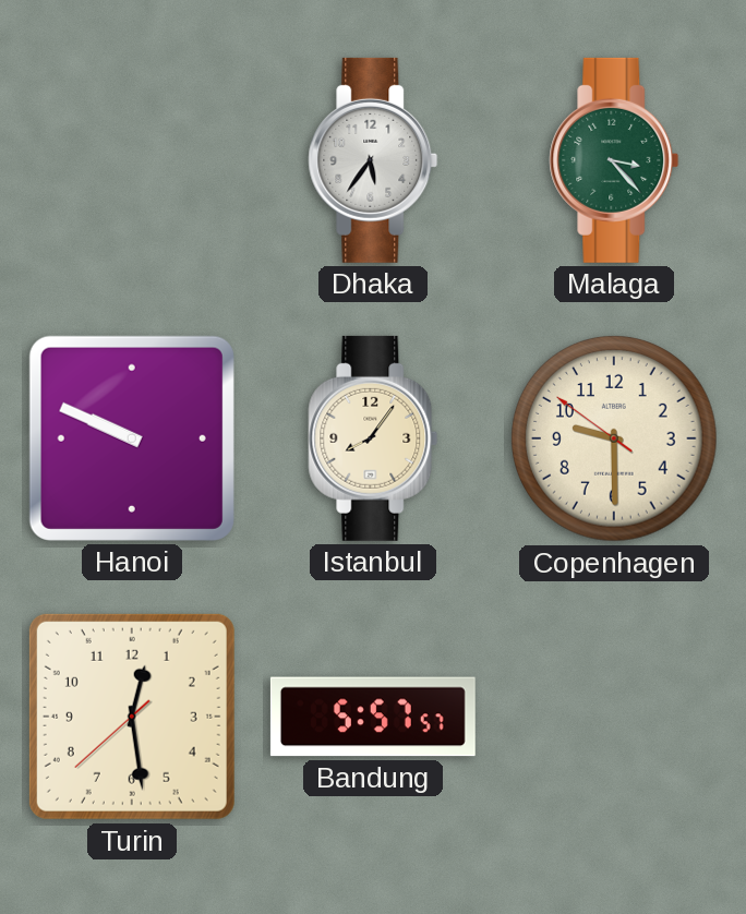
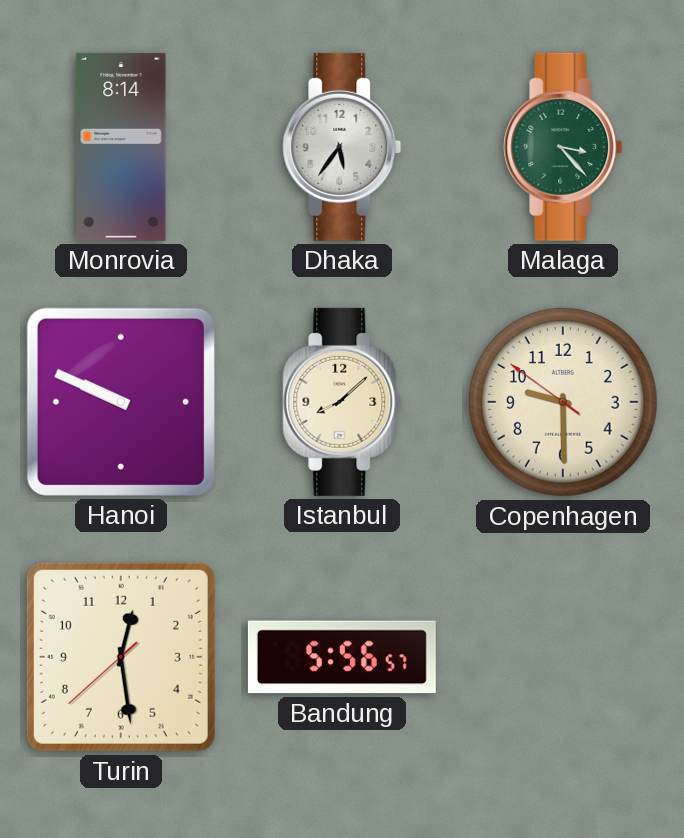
Monrovia: none -> 8:14
Istanbul: 8:06 -> 8:08
Bandung: 5:57 -> 5:56
